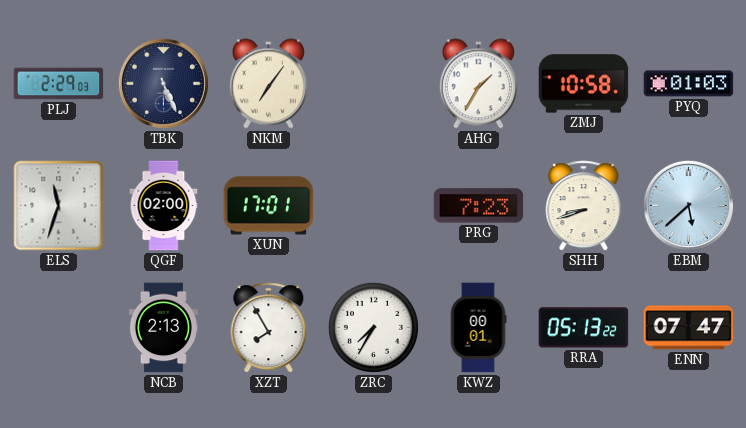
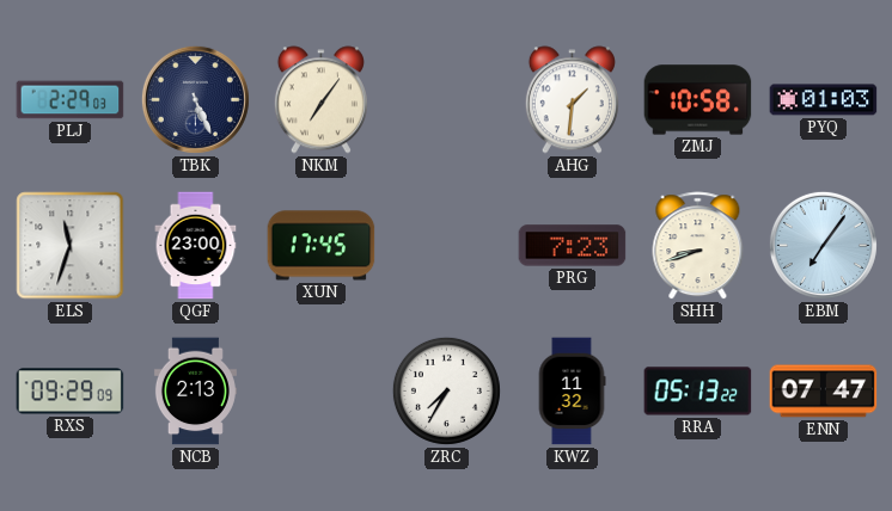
AHG: 1:35 -> 1:31
QGF: 02:00 -> 23:00
XUN: 17:01 -> 17:45
EBM: 5:38 -> 7:06
RXS: none -> 09:29
XZT: 7:55 -> none
KWZ: 00:01 -> 11:32
